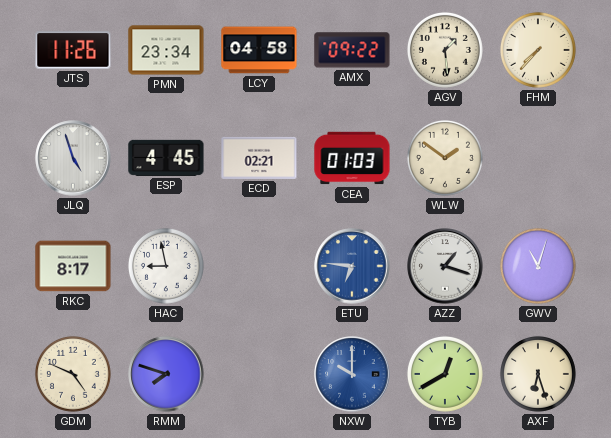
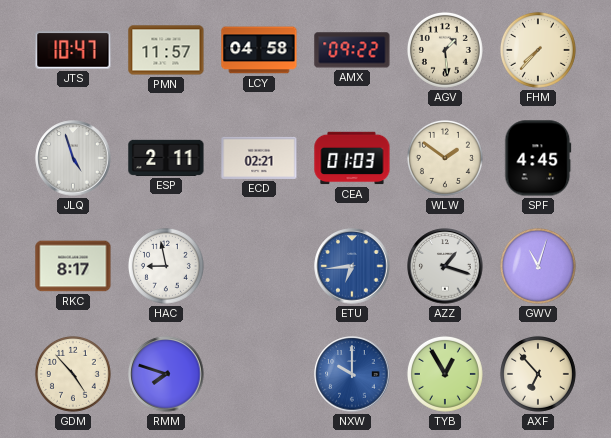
JTS: 11:26 -> 10:47
PMN: 23:34 -> 11:57
ESP: 4:45 -> 2:11
SPF: none -> 4:45
ETU: 6:46 -> 6:44
GDM: 4:49 -> 4:53
TYB: 12:40 -> 12:55
AXF: 6:27 -> 6:53
